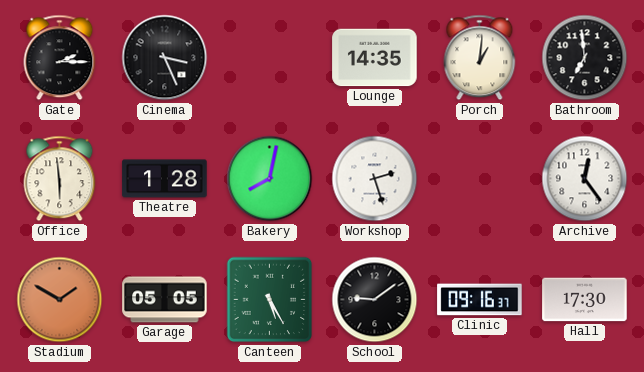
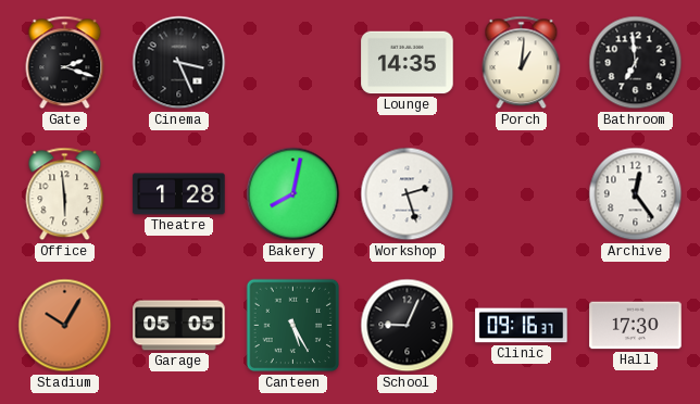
Gate: 2:15 -> 2:18
Stadium: 1:50 -> 10:05
School: 9:09 -> 9:04
